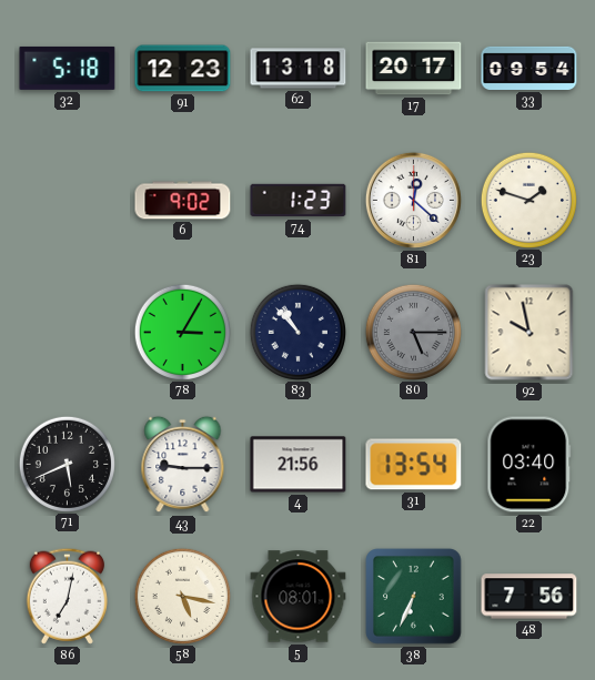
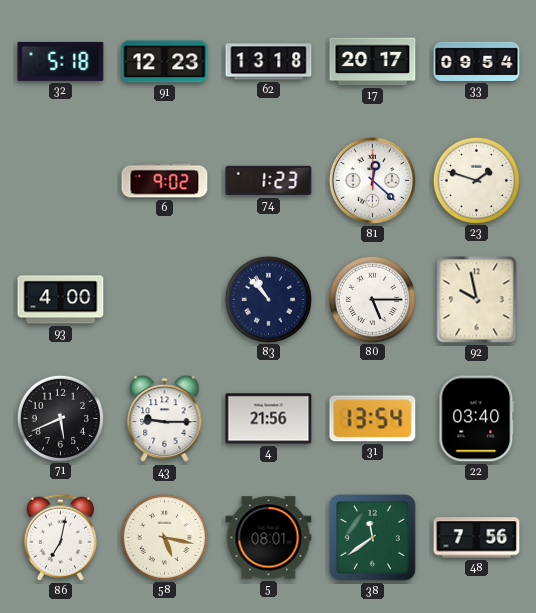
93: none -> 4:00
78: 3:05 -> none
80 dial: grey -> white
38: 6:34 -> 11:39
